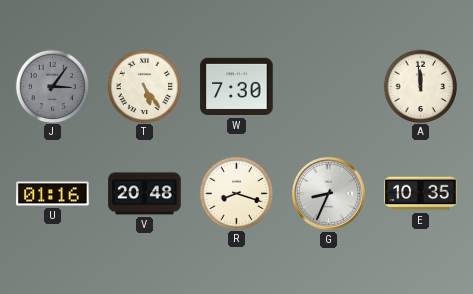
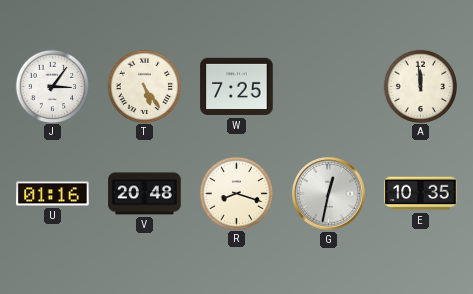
J dial: grey -> white
W: 7:30 -> 7:25
G: 8:34 -> 12:32
